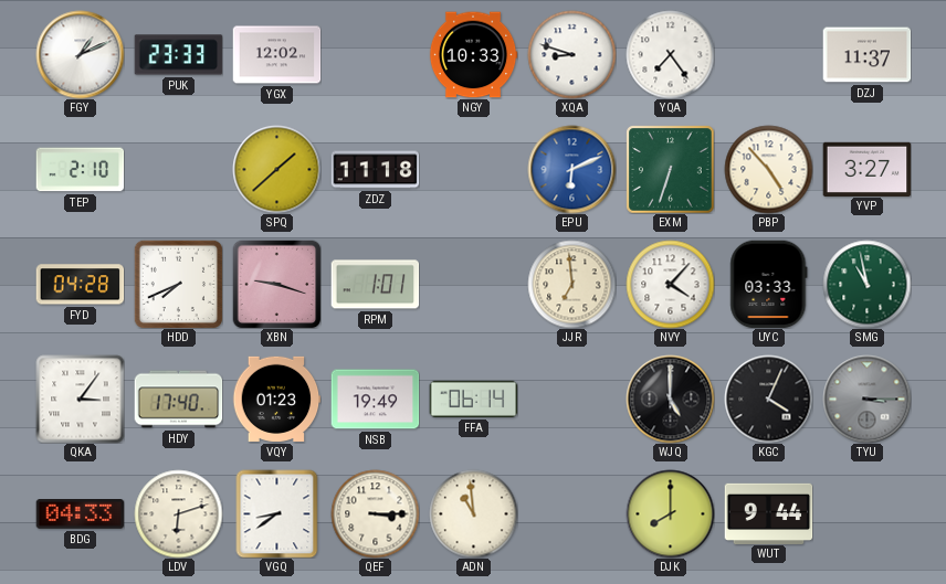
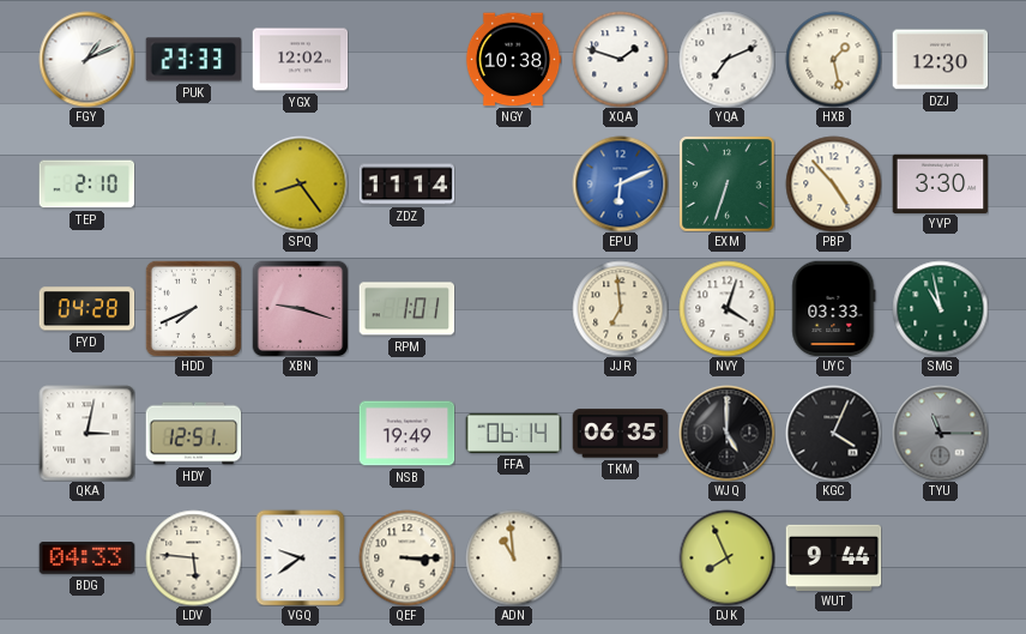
NGY: 10:33 -> 10:38
XQA: 8:48 -> 1:48
YQA: 7:24 -> 7:11
HXB: none -> 1:28
DZJ: 11:37 -> 12:30
SPQ: 1:38 -> 8:24
ZDZ: 11:18 -> 11:14
YVP: 3:27 -> 3:30
NVY: 4:07 -> 4:03
QKA: 3:06 -> 3:02
HDY: 17:40 -> 12:51
VQY: 01:23 -> none
TKM: none -> 06:35
TYU: 3:15 -> 11:15
LDV: 6:12 -> 5:46
VGQ: 8:39 -> 9:39
DJK: 8:00 -> 7:56
